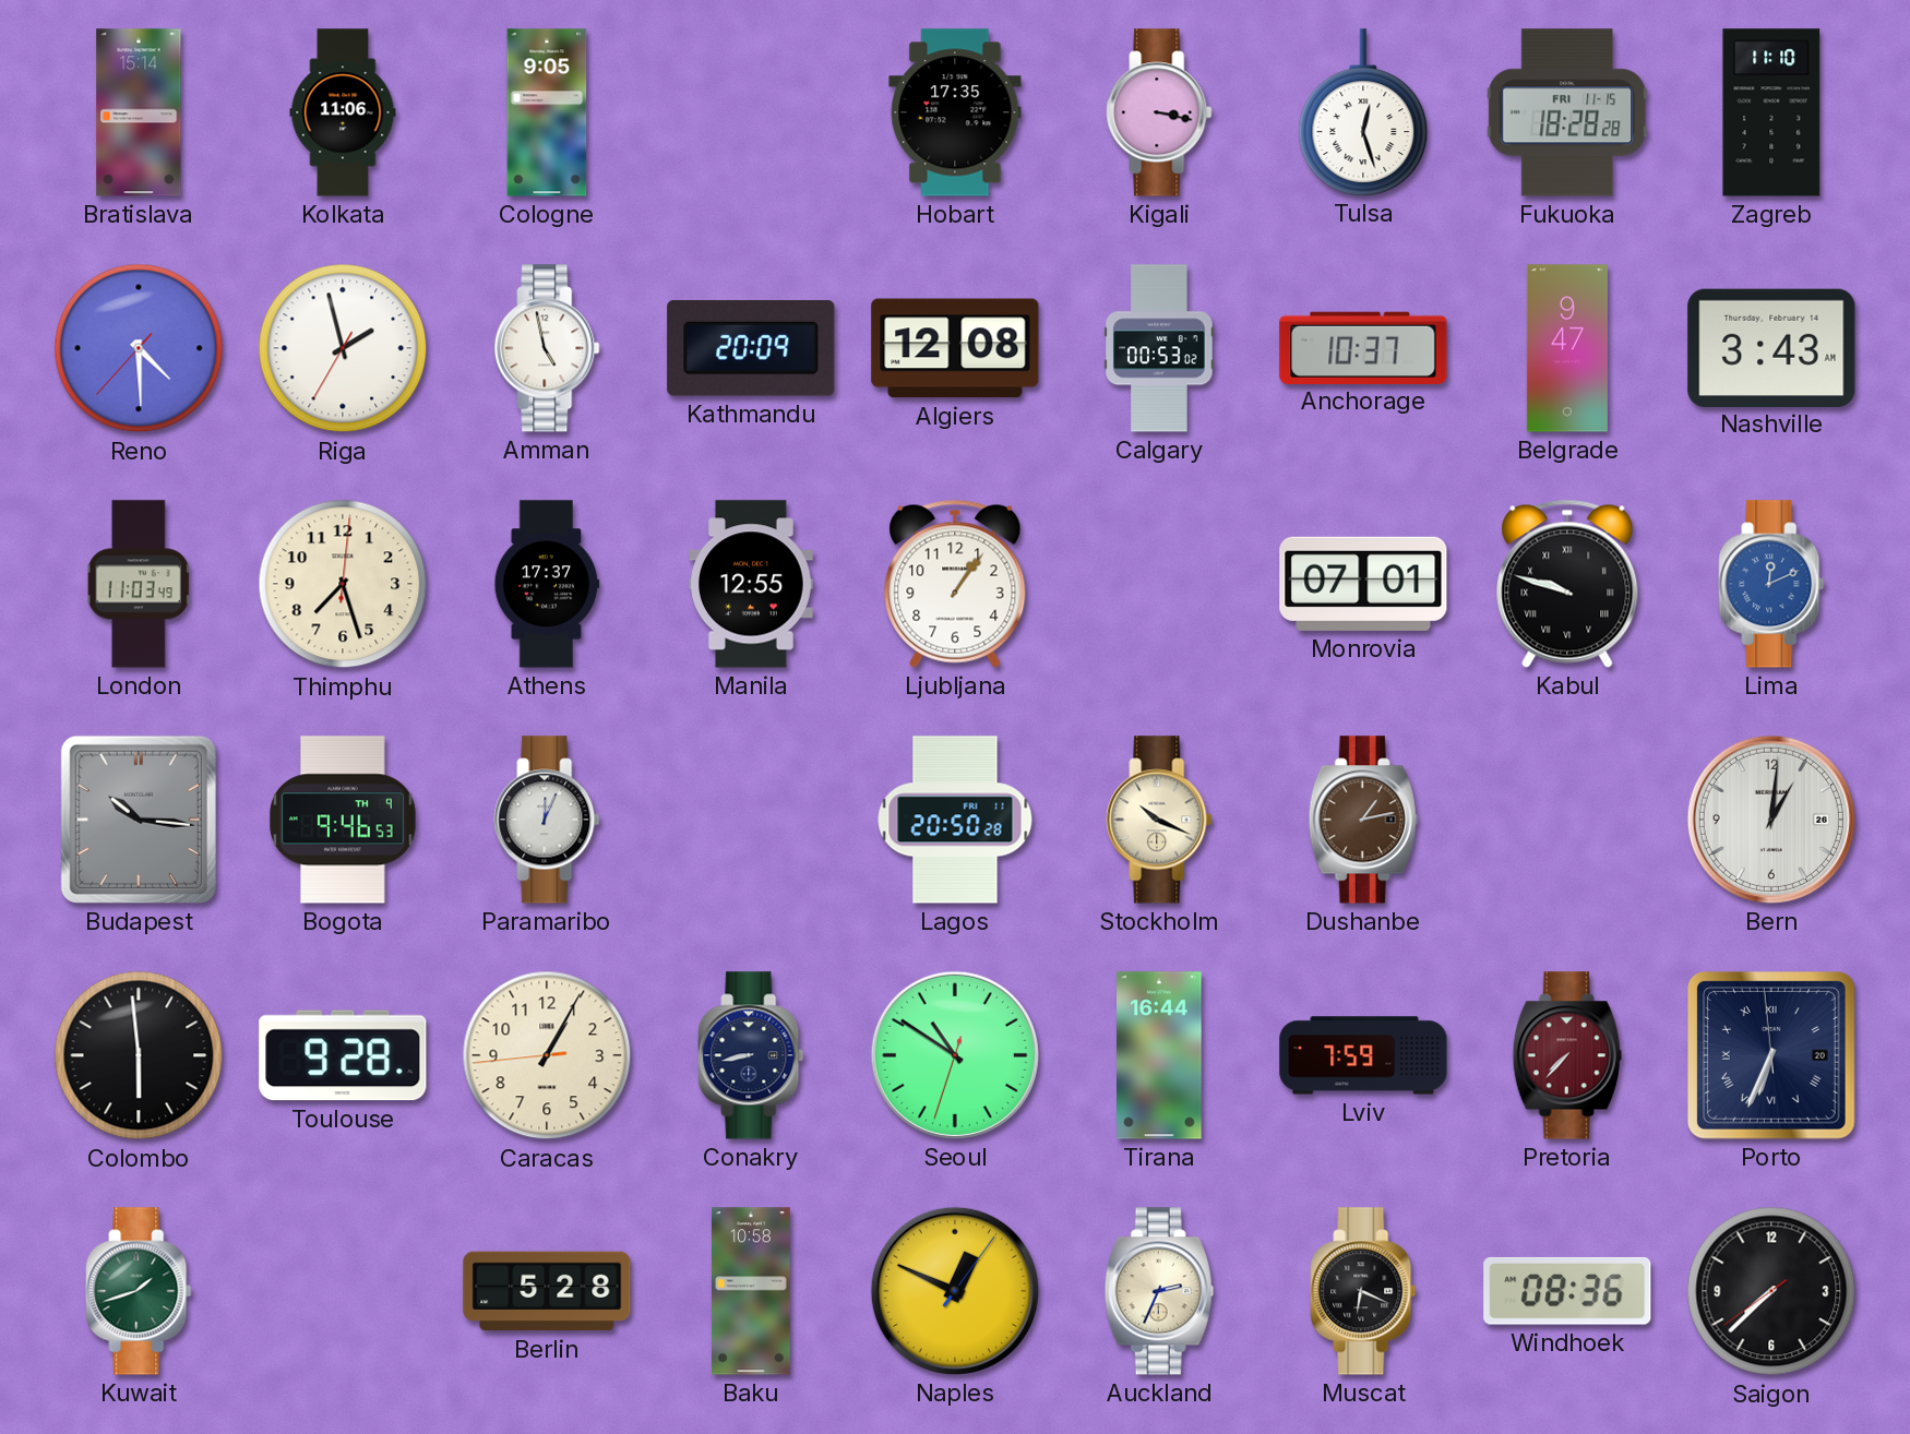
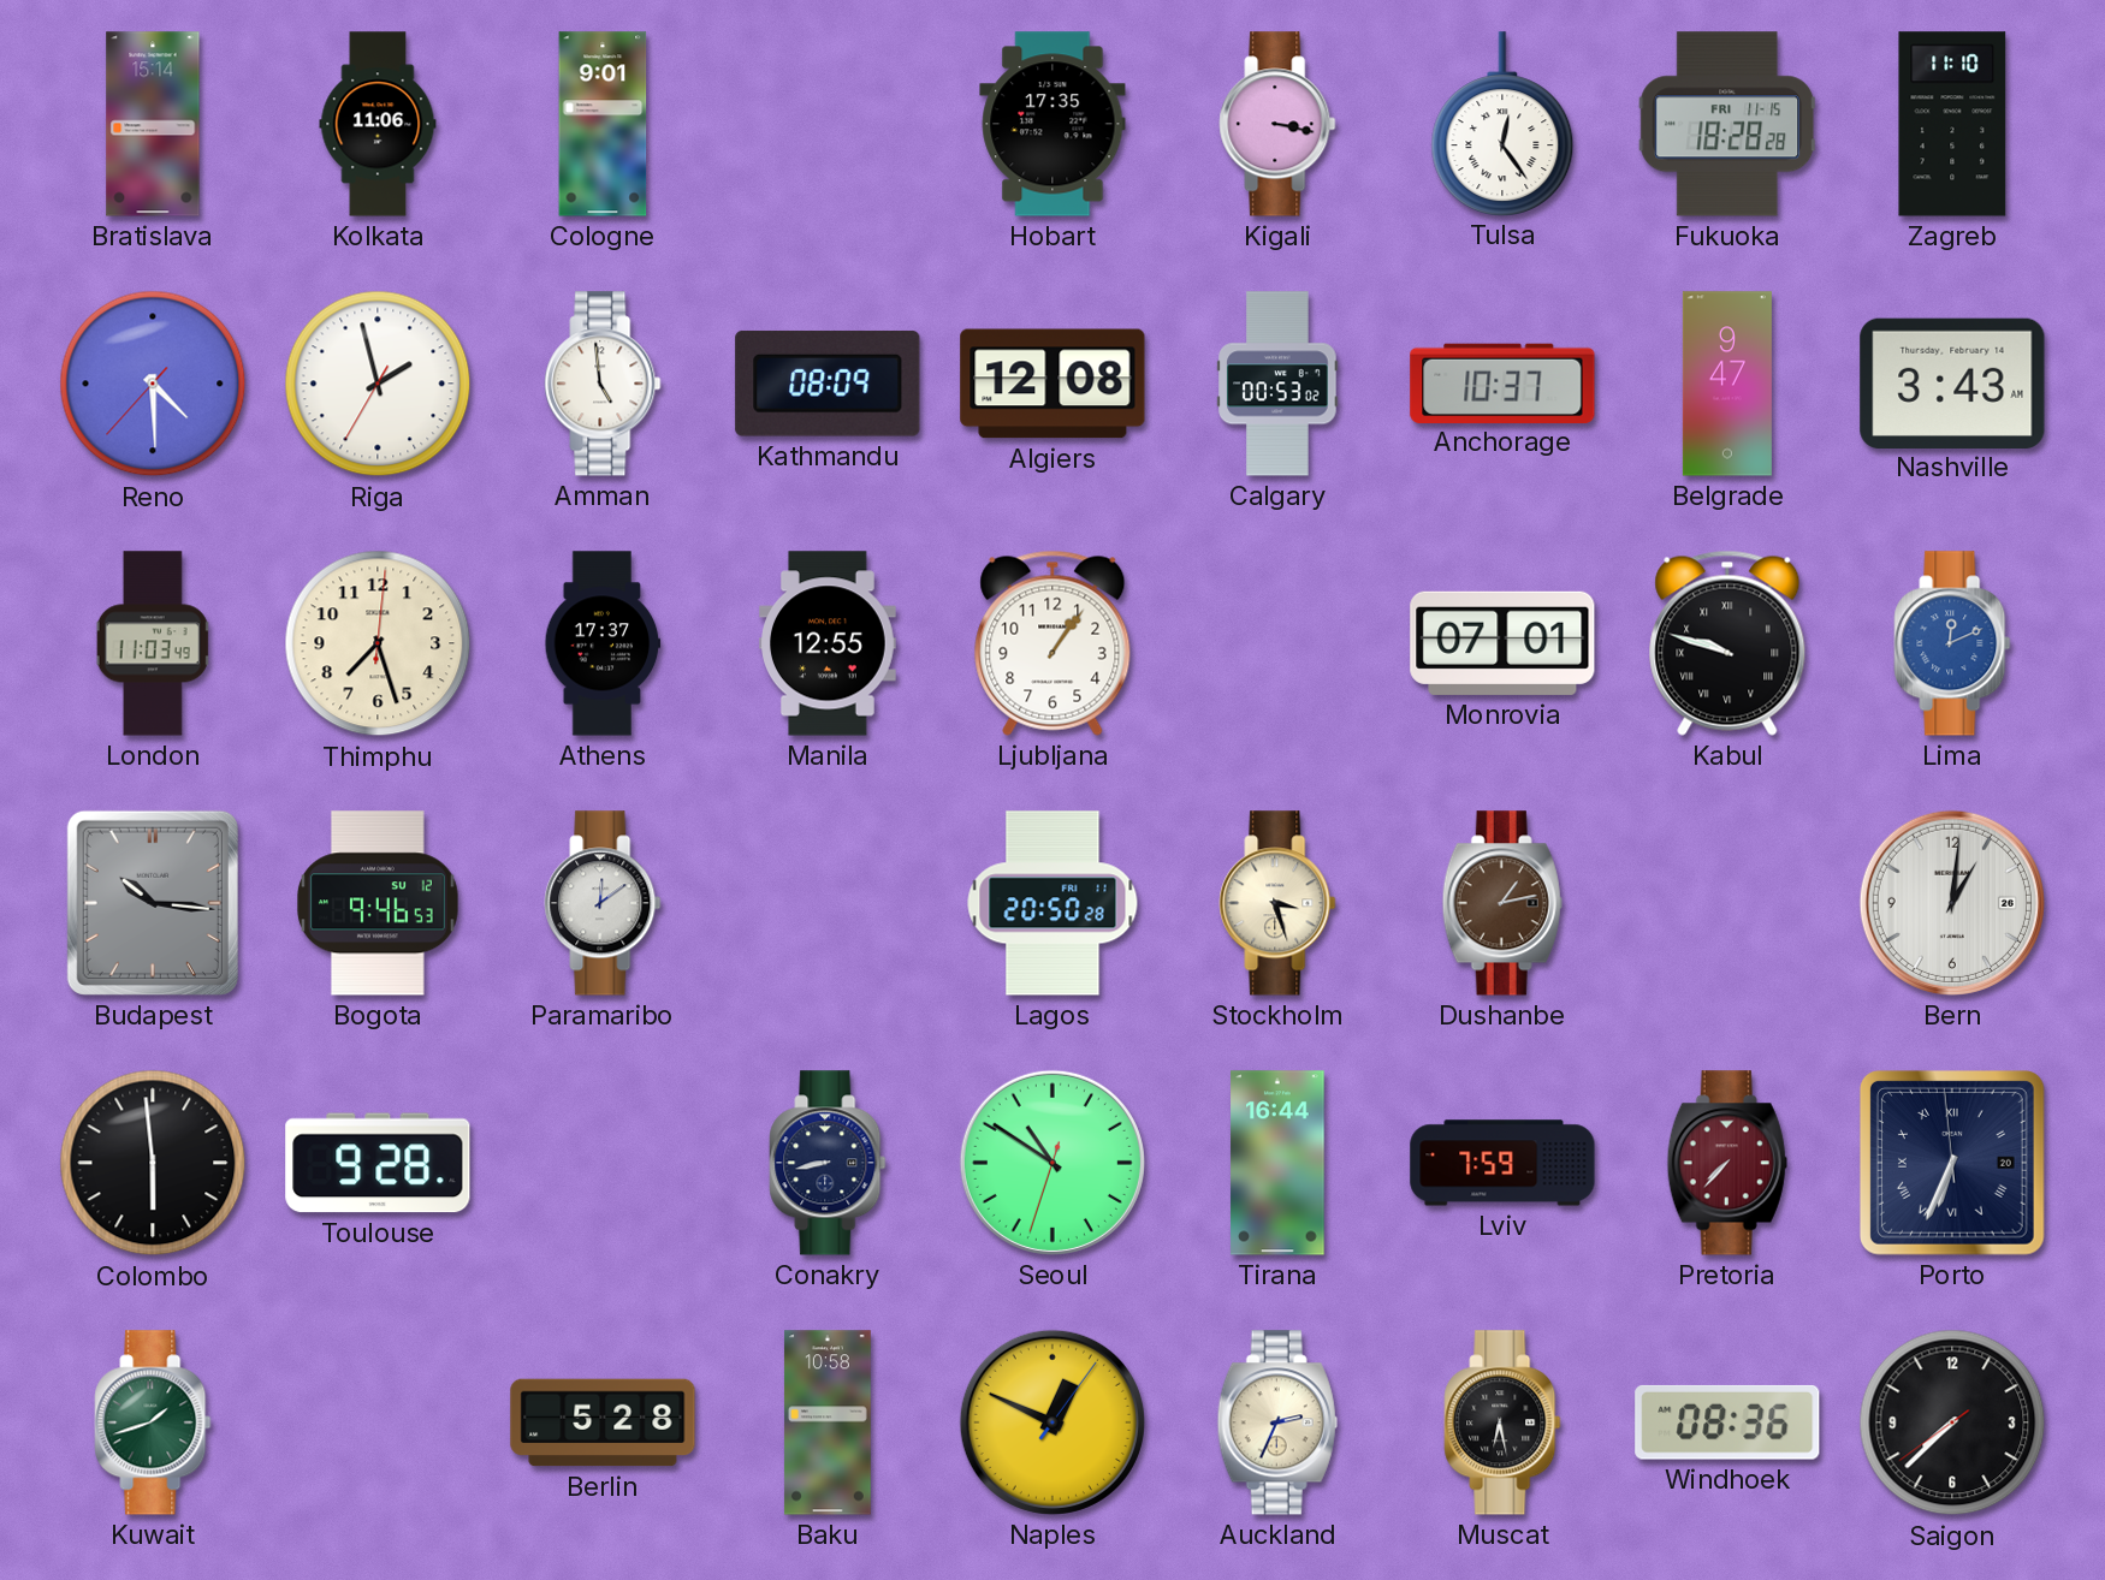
Cologne: 9:05 -> 9:01
Tulsa: 12:27 -> 12:24
Amman: 4:58 -> 4:59
Kathmandu: 20:09 -> 08:09
Bogota date: TH 9 -> SU 12
Paramaribo: 12:04 -> 12:09
Stockholm: 10:19 -> 3:27
Caracas: 1:04 -> none
Muscat: 6:19 -> 6:28
